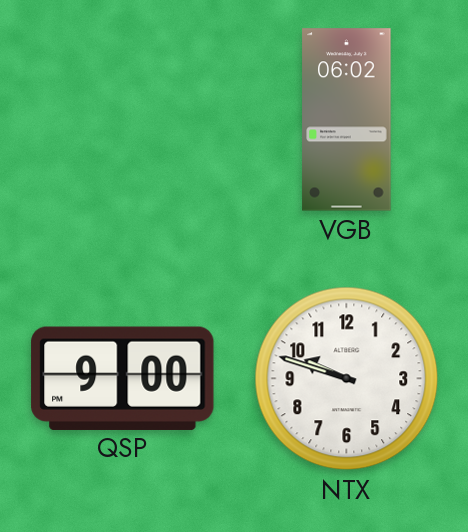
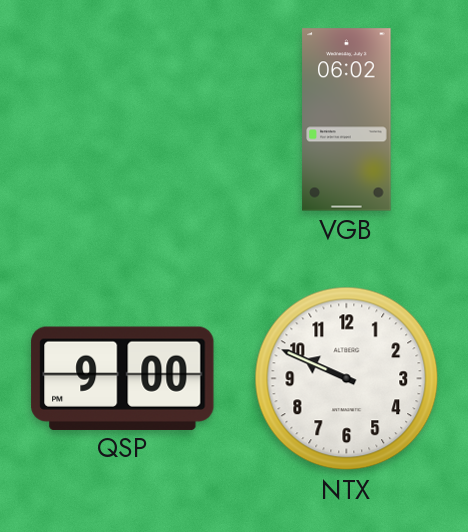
NTX: 9:48 -> 9:49
